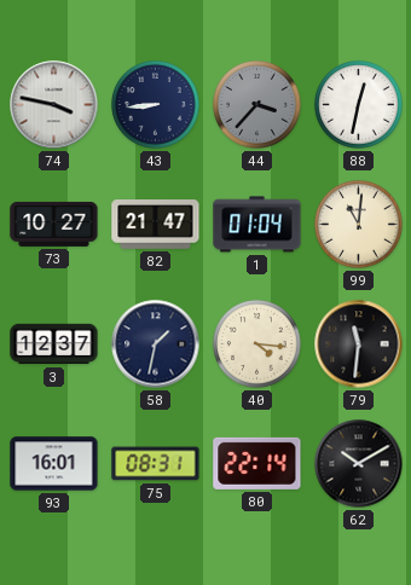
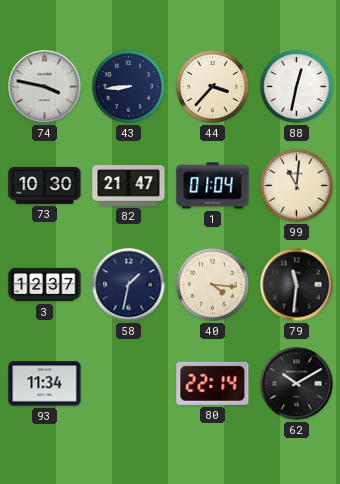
44 dial: grey -> cream
73: 10:27 -> 10:30
93: 16:01 -> 11:34
75: 08:31 -> none
